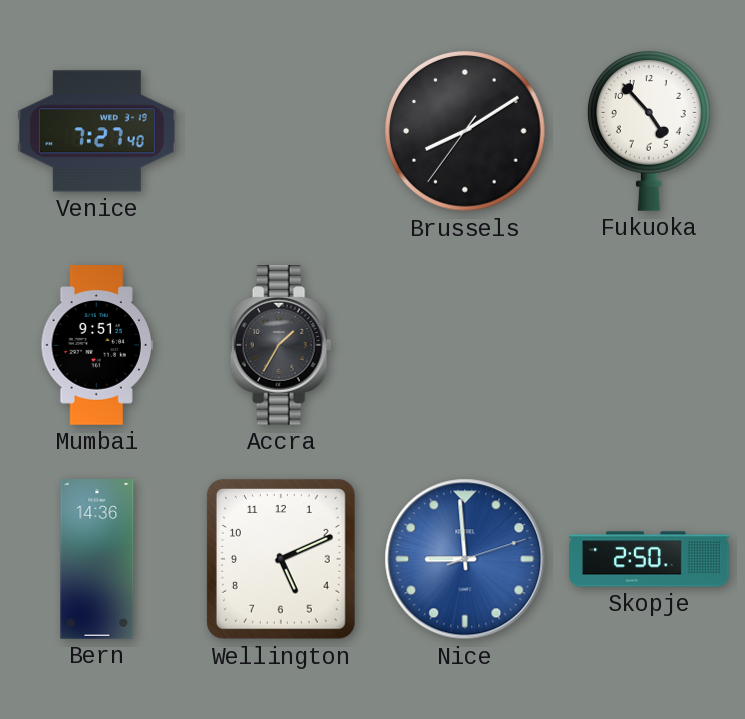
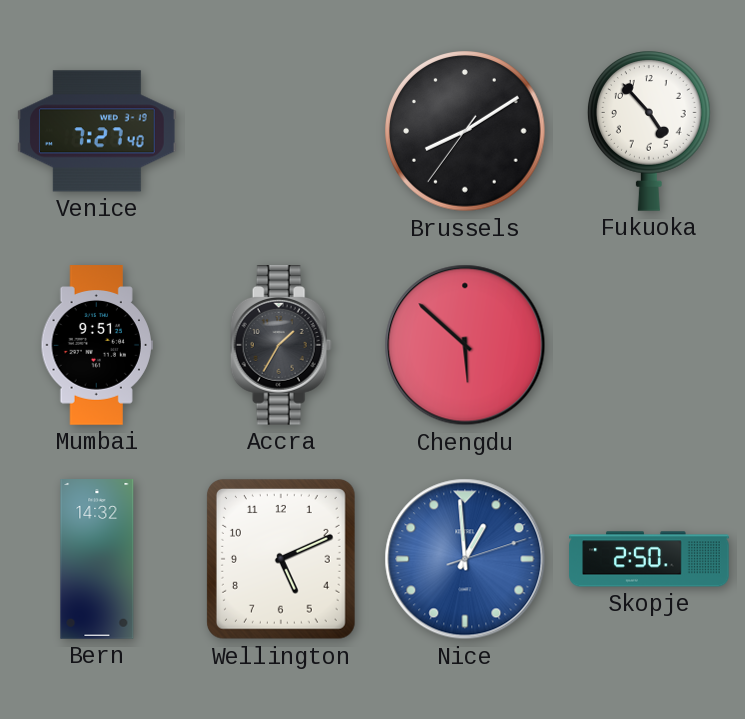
Chengdu: none -> 5:52
Bern: 14:36 -> 14:32
Nice: 8:59 -> 12:59
